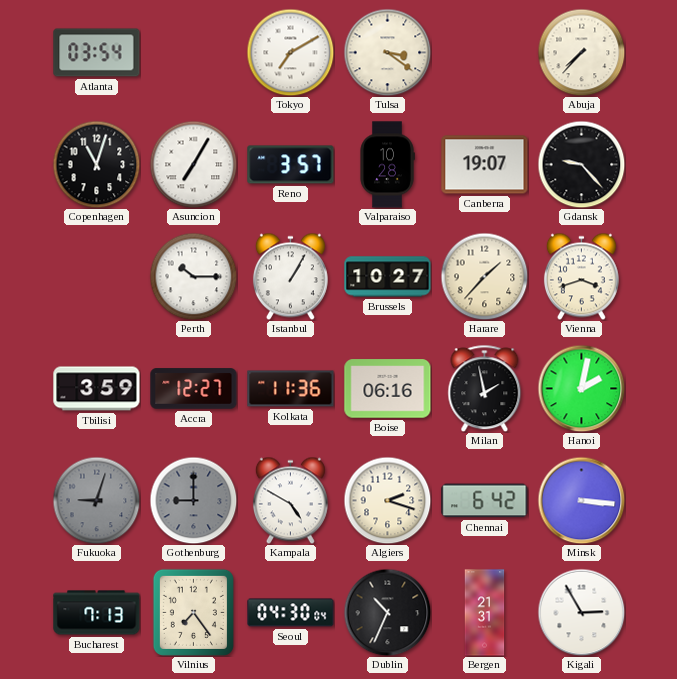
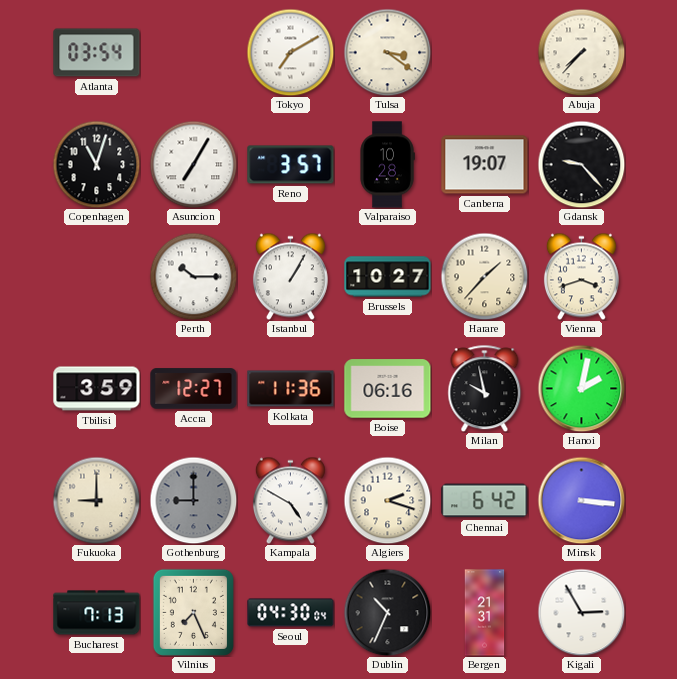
Milan: 1:58 -> 9:58
Fukuoka: 9:03 -> 9:00
Fukuoka dial: grey -> cream
Vilnius: 7:24 -> 7:26
